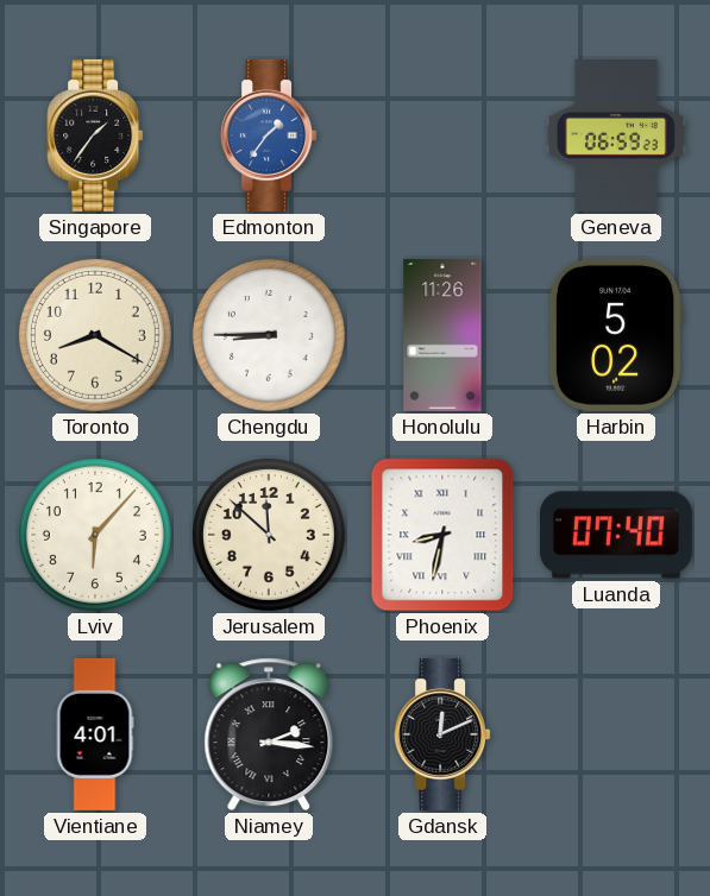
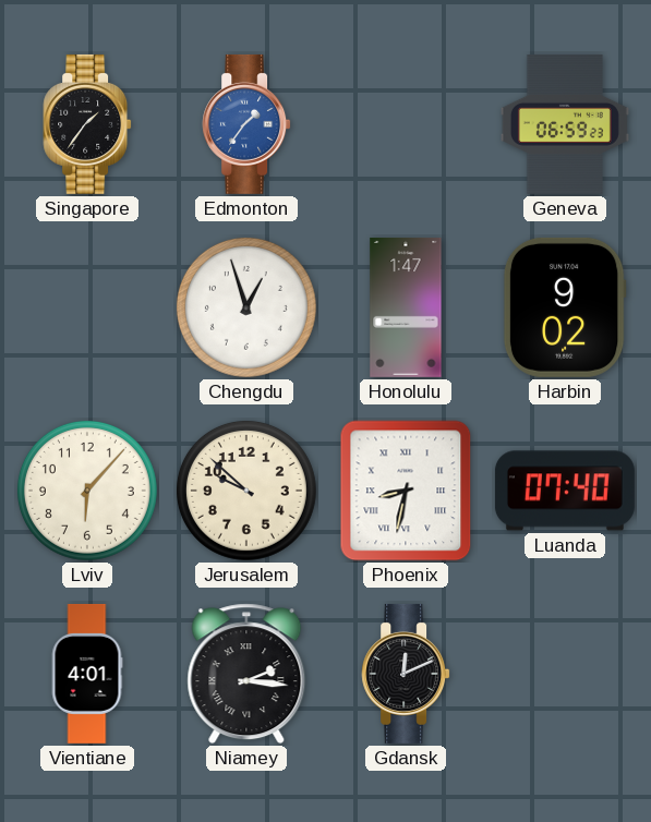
Toronto: 8:20 -> none
Chengdu: 8:45 -> 12:57
Honolulu: 11:26 -> 1:47
Harbin: 5:02 -> 9:02
Jerusalem: 11:52 -> 9:52
